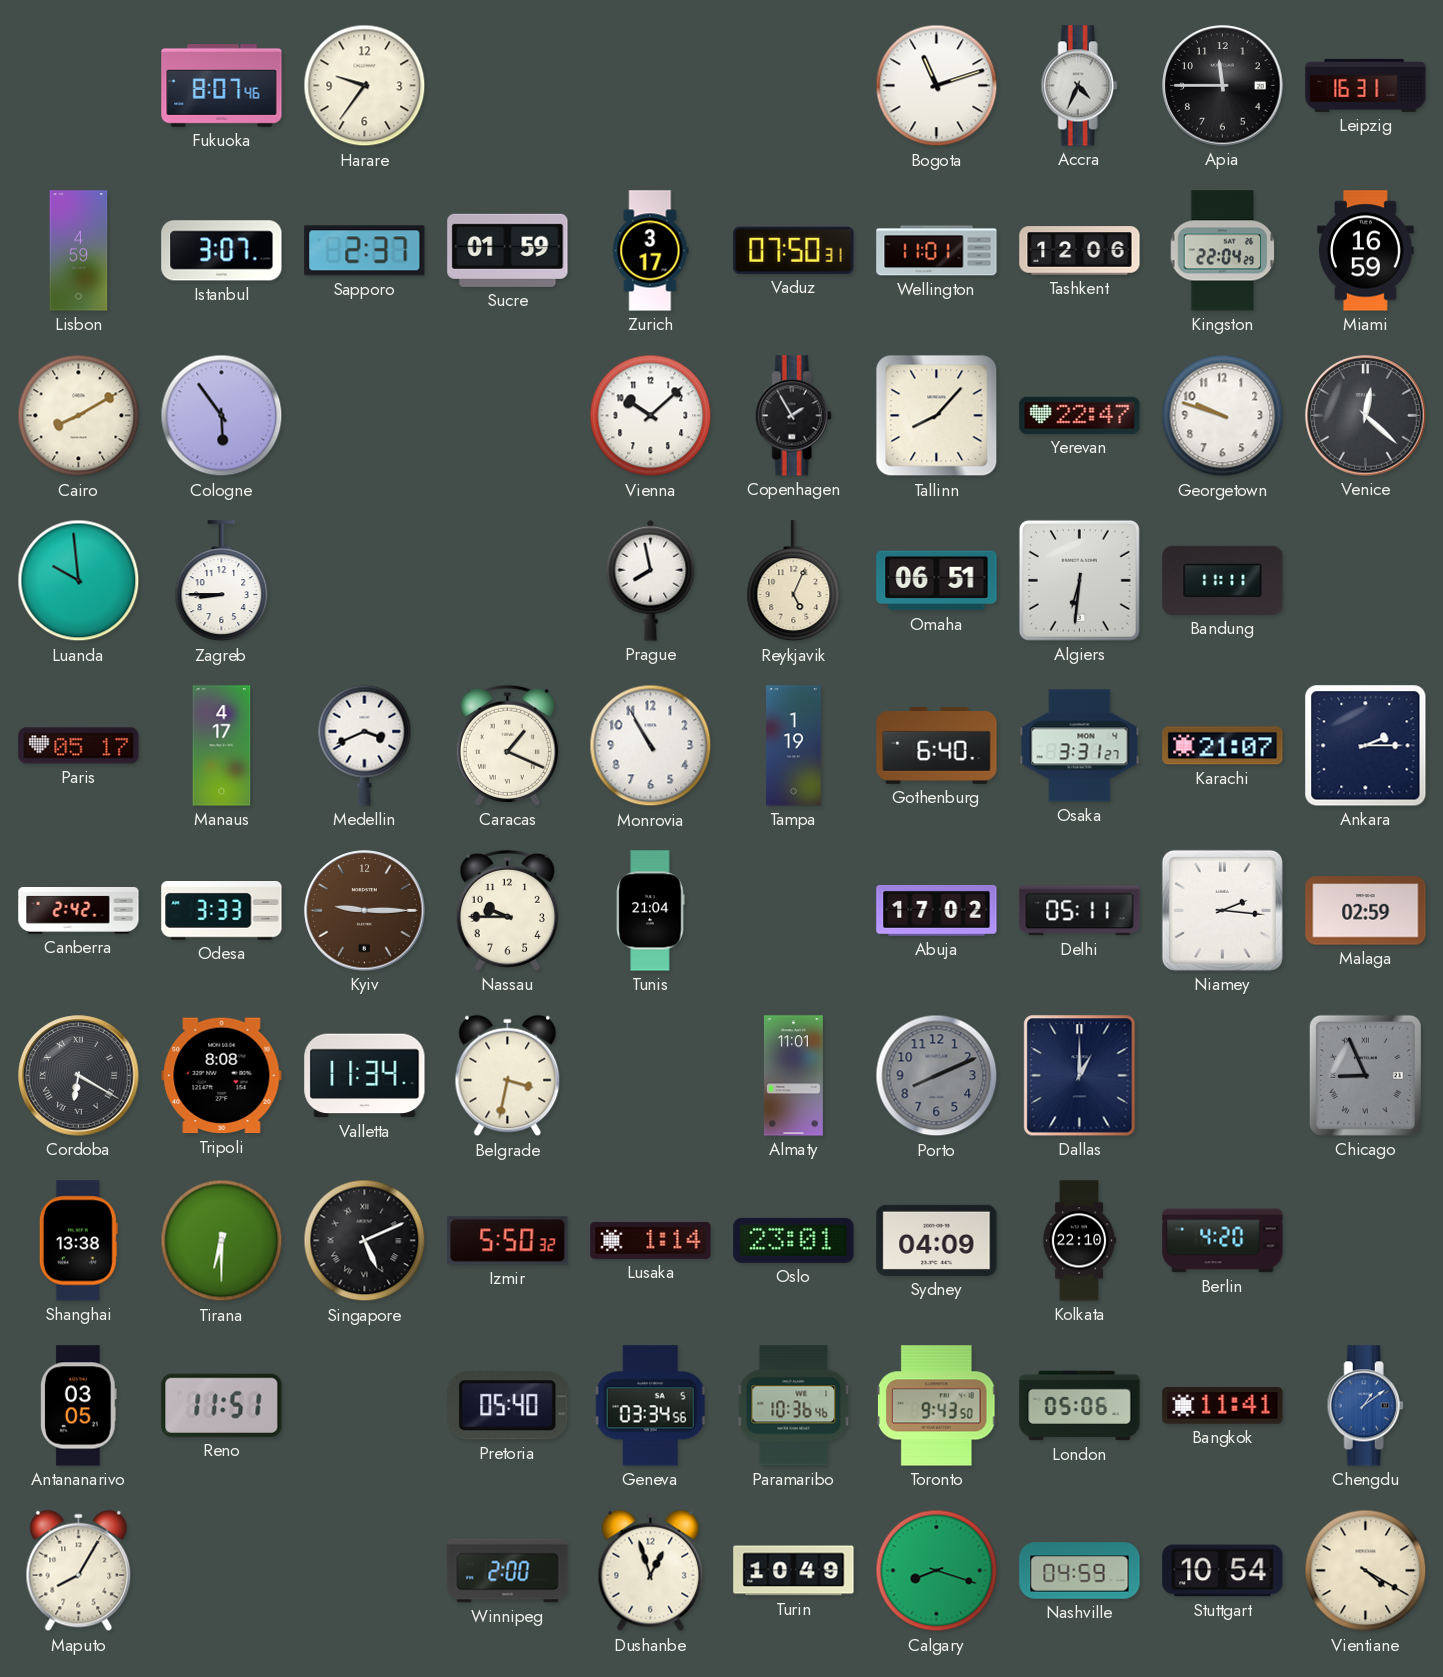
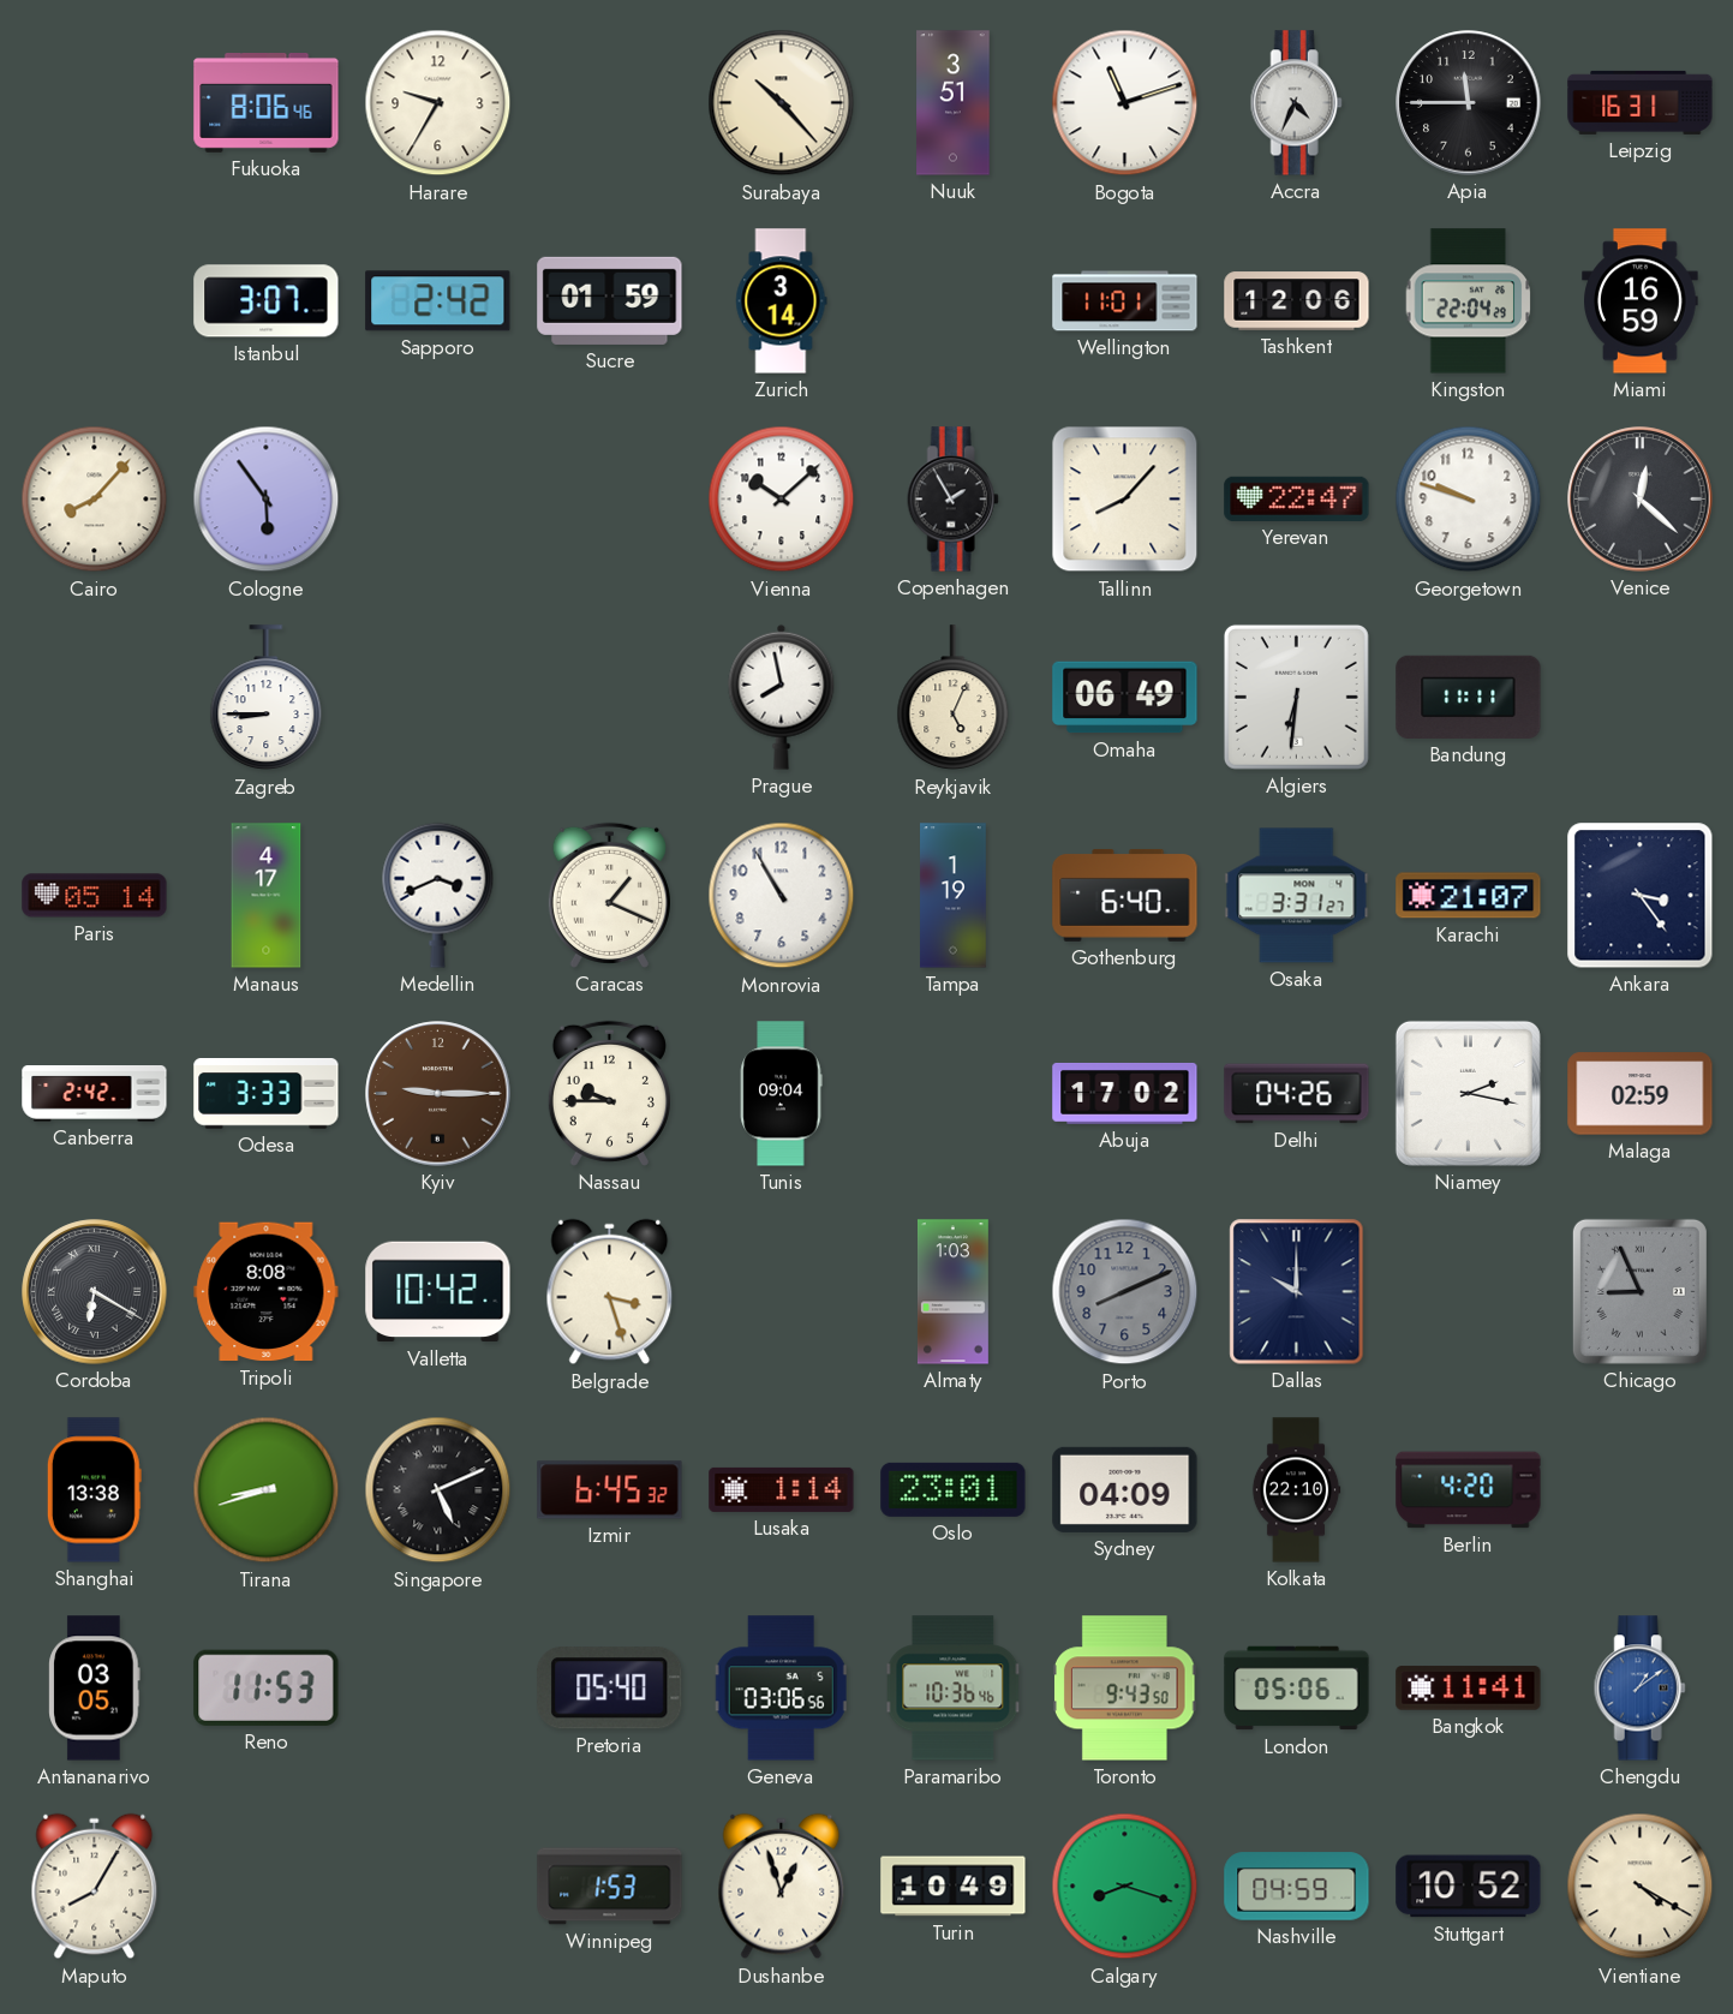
Fukuoka: 8:07 -> 8:06
Harare: 9:36 -> 9:35
Surabaya: none -> 10:23
Nuuk: none -> 3:51
Lisbon: 4:59 -> none
Sapporo: 2:37 -> 2:42
Zurich: 3:17 -> 3:14
Vaduz: 07:50 -> none
Cairo: 8:10 -> 8:07
Luanda: 9:59 -> none
Omaha: 06:51 -> 06:49
Paris: 05:17 -> 05:14
Ankara: 2:15 -> 3:24
Tunis: 21:04 -> 09:04
Delhi: 05:11 -> 04:26
Niamey: 2:16 -> 2:17
Valletta: 11:34 -> 10:42
Belgrade: 3:32 -> 3:27
Almaty: 11:01 -> 1:03
Dallas: 1:00 -> 10:00
Tirana: 6:30 -> 8:42
Izmir: 5:50 -> 6:45
Reno: 11:51 -> 11:53
Geneva: 03:34 -> 03:06
Winnipeg: 2:00 -> 1:53
Stuttgart: 10:54 -> 10:52
